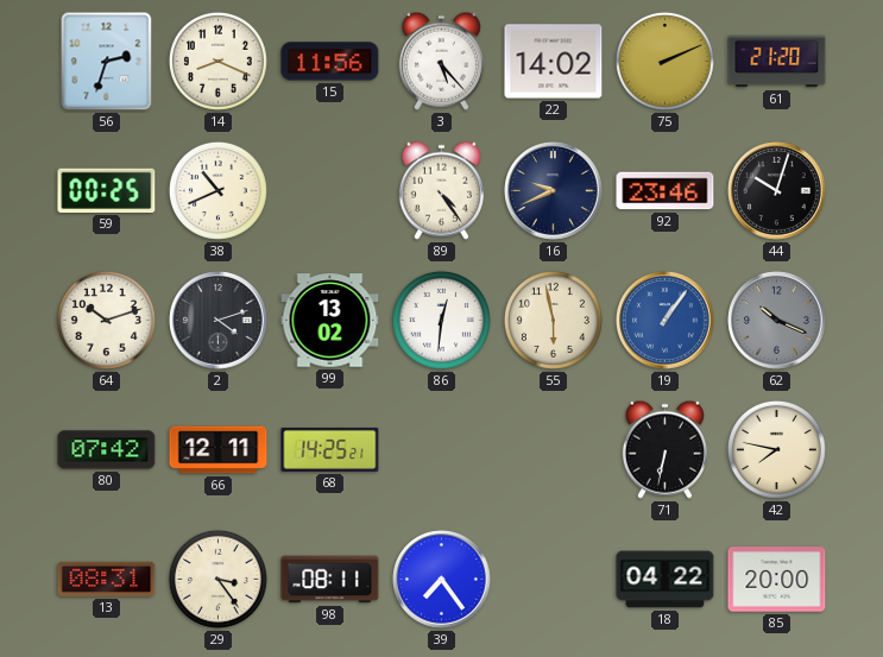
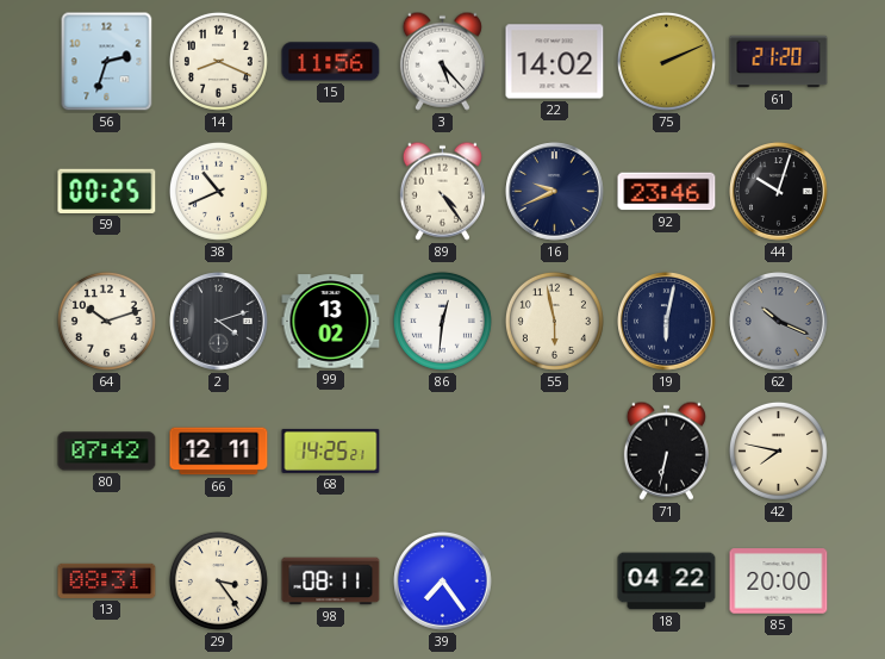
19: 1:06 -> 6:02
19 dial: blue -> navy
